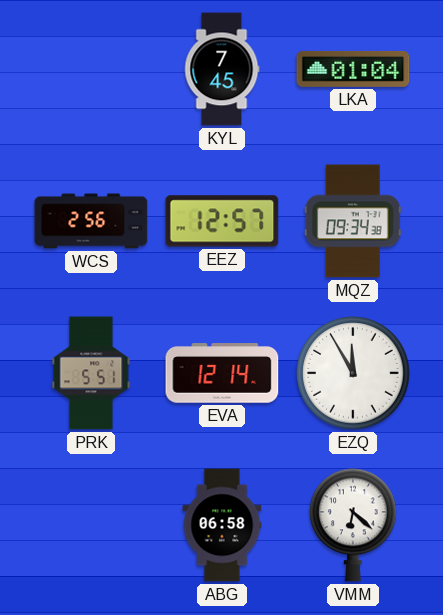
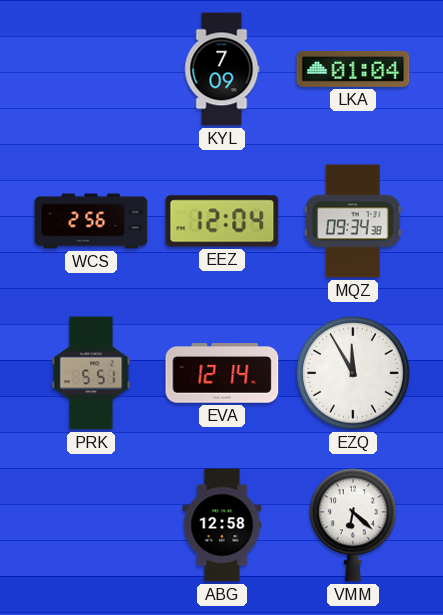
KYL: 7:45 -> 7:09
EEZ: 12:57 -> 12:04
ABG: 06:58 -> 12:58
